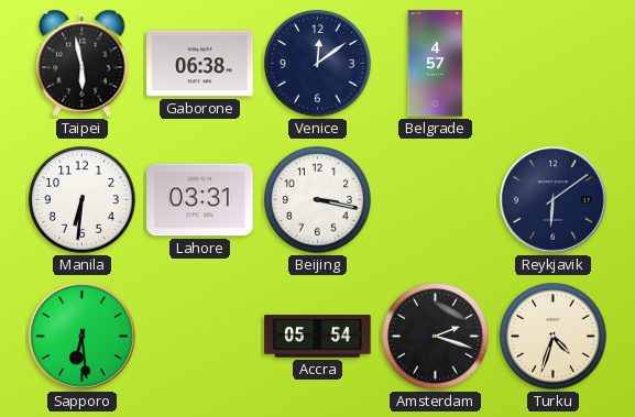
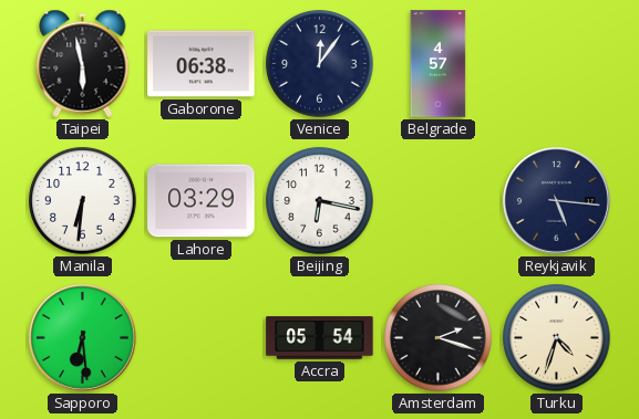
Venice: 12:09 -> 12:06
Lahore: 03:31 -> 03:29
Beijing: 3:17 -> 6:17
Reykjavik: 6:09 -> 5:16
